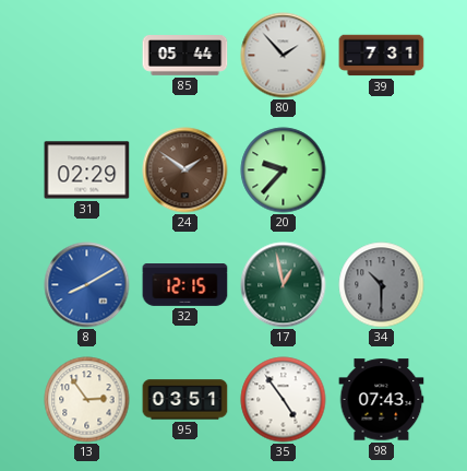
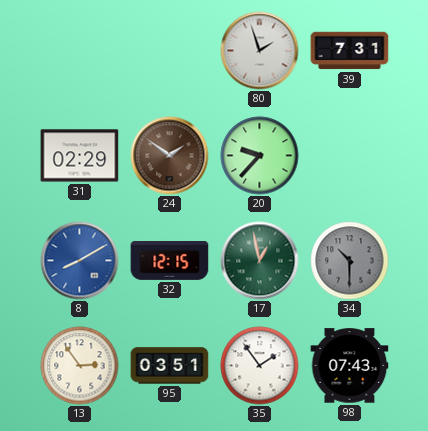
85: 05:44 -> none
80: 1:53 -> 1:57
35: 4:54 -> 1:54
